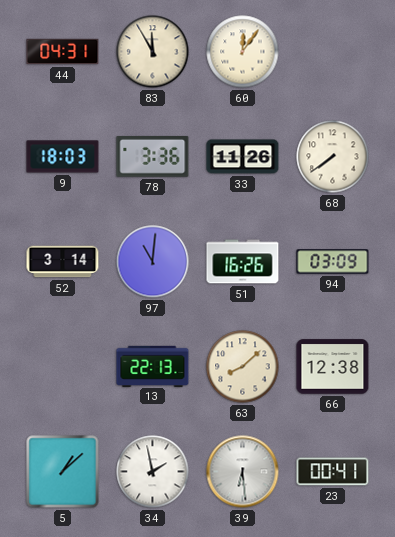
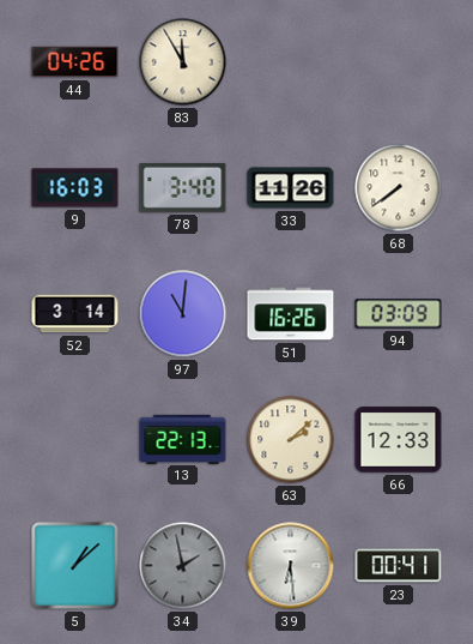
44: 04:31 -> 04:26
60: 12:06 -> none
9: 18:03 -> 16:03
78: 3:36 -> 3:40
63: 8:08 -> 2:08
66: 12:38 -> 12:33
34 dial: white -> grey
